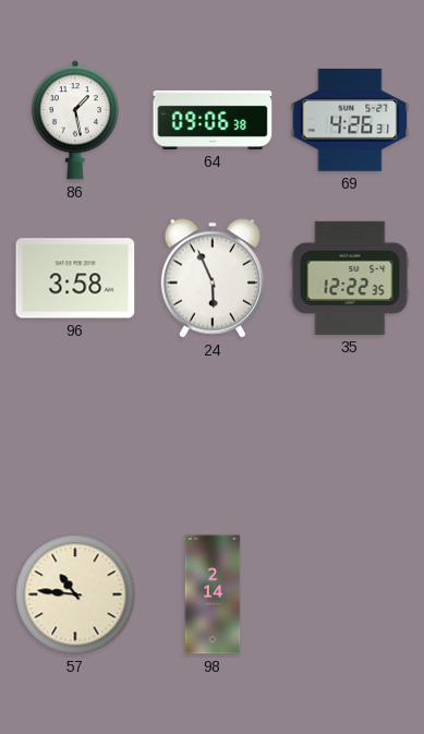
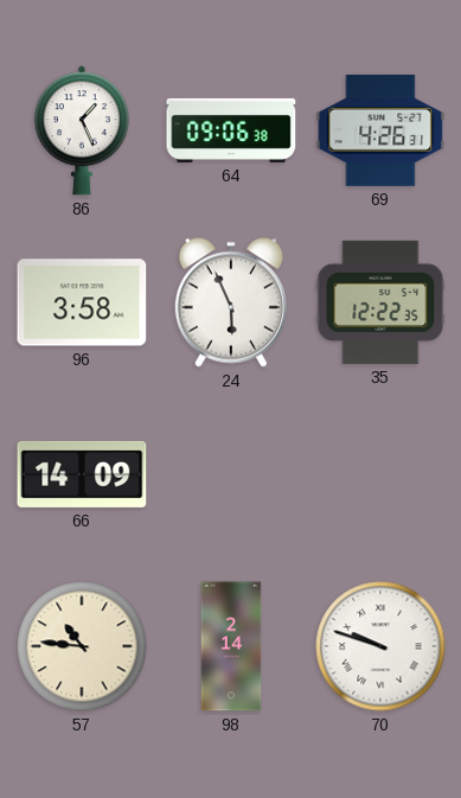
86: 1:28 -> 1:26
66: none -> 14:09
70: none -> 9:48
